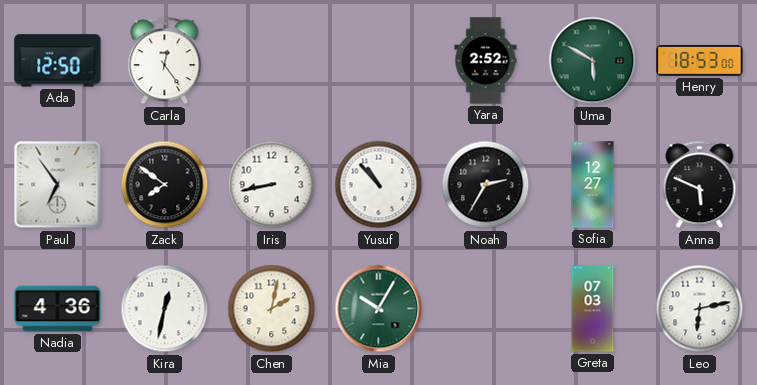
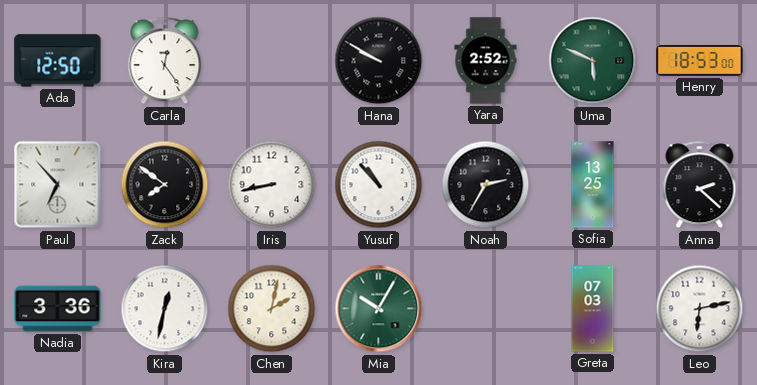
Hana: none -> 9:50
Uma: 5:50 -> 5:49
Paul: 6:54 -> 6:53
Sofia: 12:27 -> 13:25
Anna: 5:49 -> 2:22
Nadia: 4:36 -> 3:36
